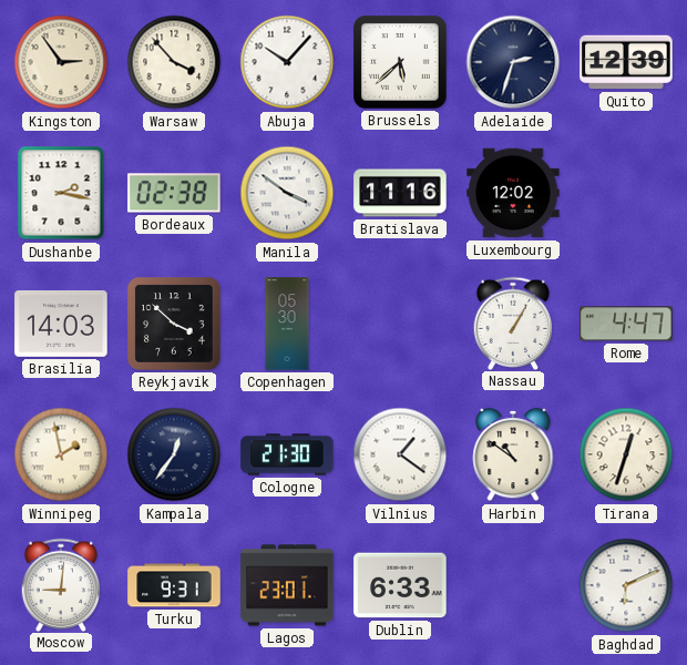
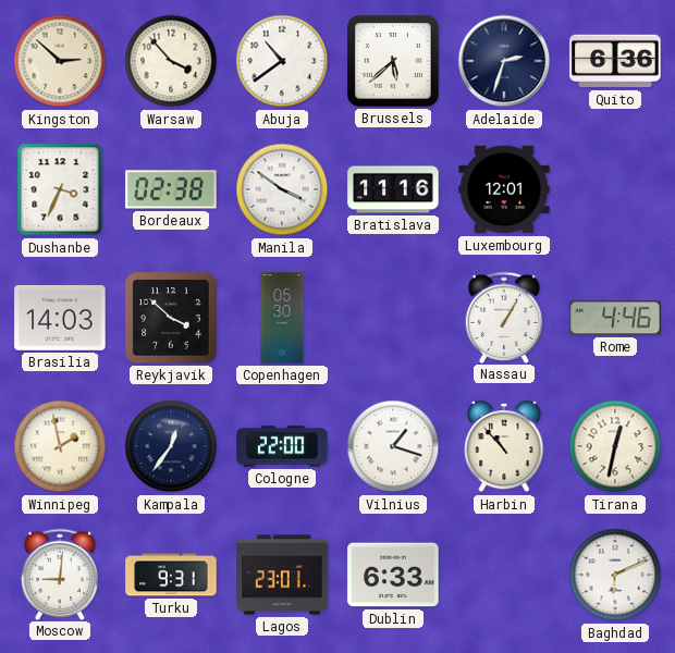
Kingston: 2:54 -> 2:52
Abuja: 10:07 -> 10:39
Quito: 12:39 -> 6:36
Dushanbe: 2:17 -> 3:34
Luxembourg: 12:02 -> 12:01
Rome: 4:47 -> 4:46
Cologne: 21:30 -> 22:00
Vilnius: 1:21 -> 1:18
Harbin: 10:51 -> 10:53
Tirana: 12:33 -> 12:32
